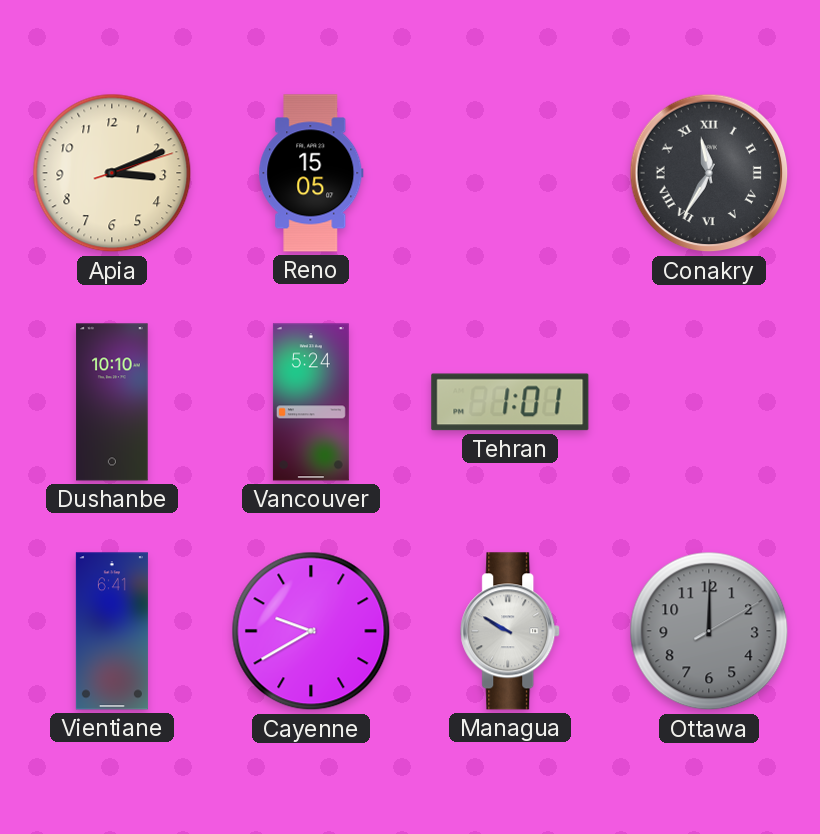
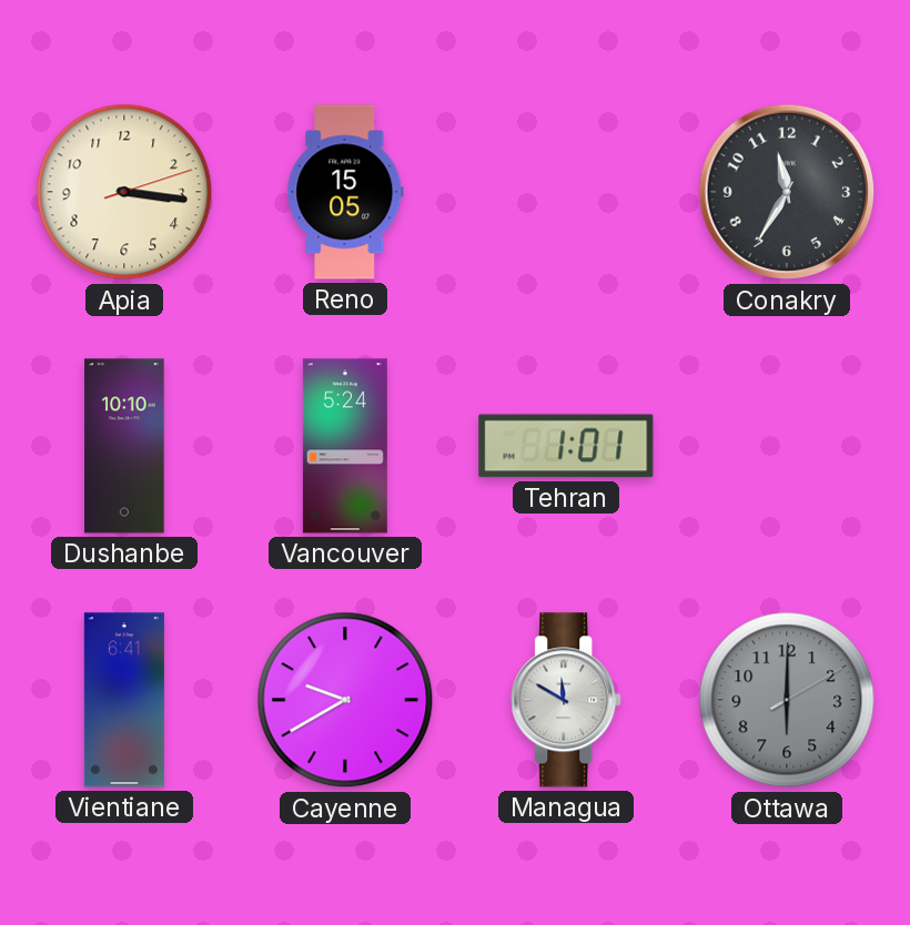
Apia: 3:11 -> 3:16
Conakry numerals: Roman -> Arabic
Managua: 9:50 -> 11:50
Ottawa: 12:00 -> 6:00
